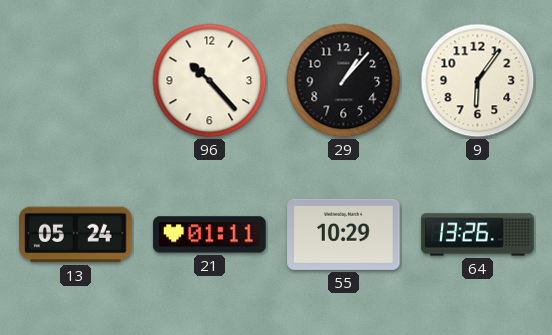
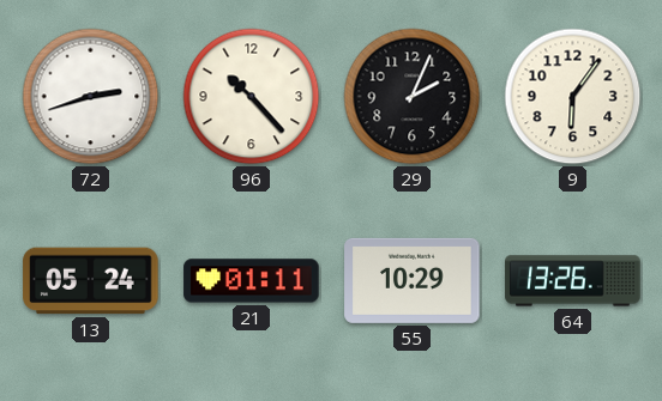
72: none -> 2:42
29: 1:07 -> 2:04
